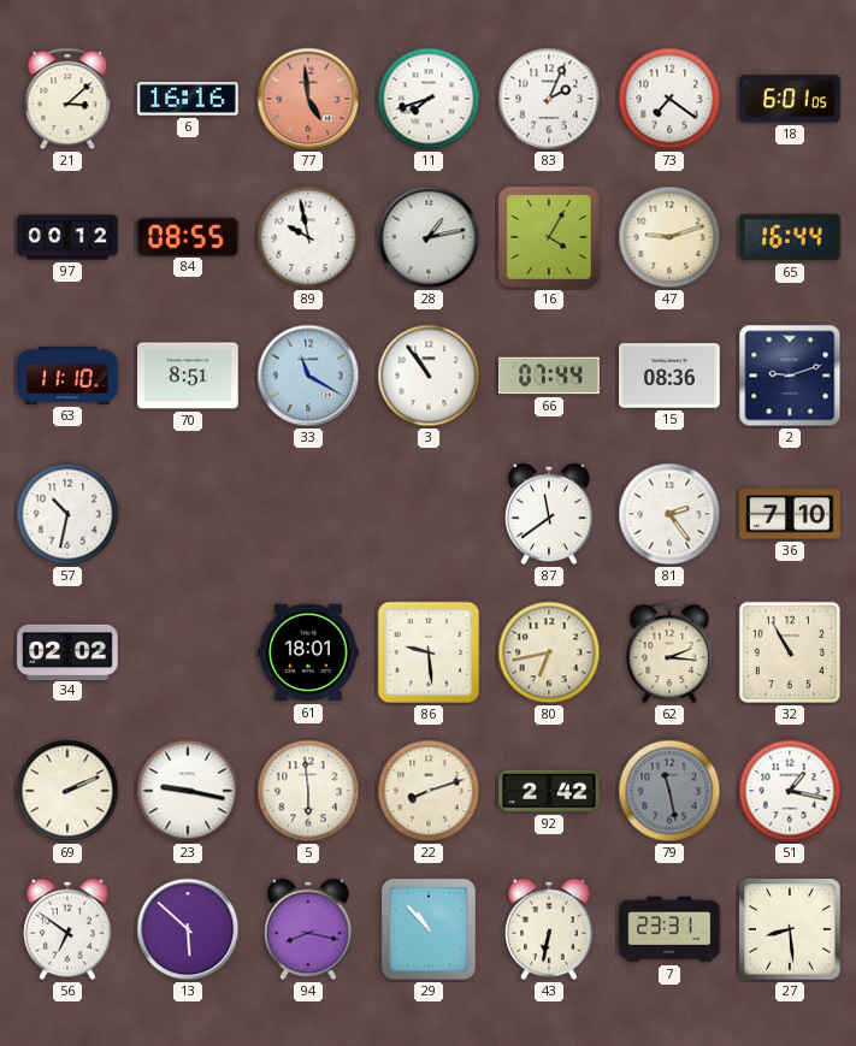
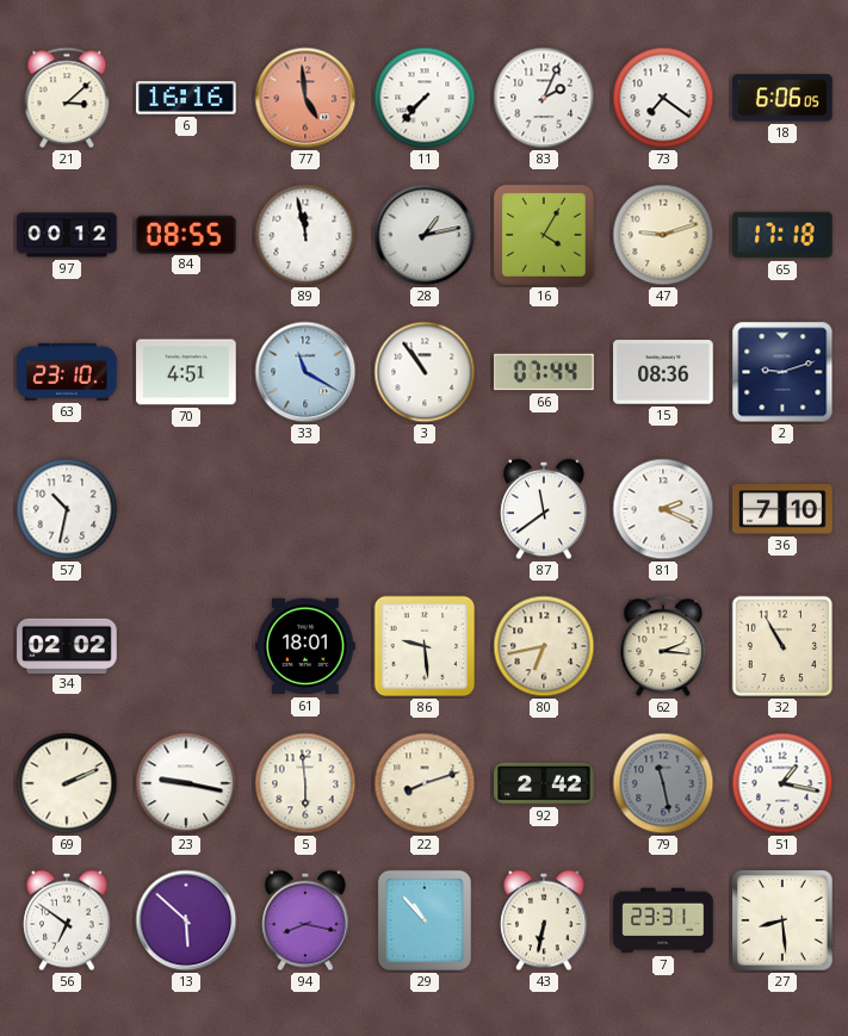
11: 7:42 -> 7:37
18: 6:01 -> 6:06
89: 9:58 -> 11:58
65: 16:44 -> 17:18
63: 11:10 -> 23:10
70: 8:51 -> 4:51
81: 2:24 -> 2:19
